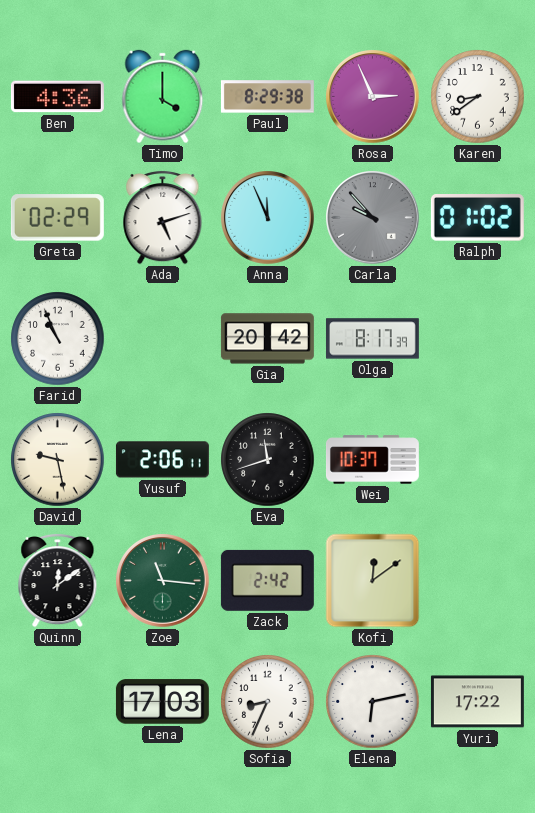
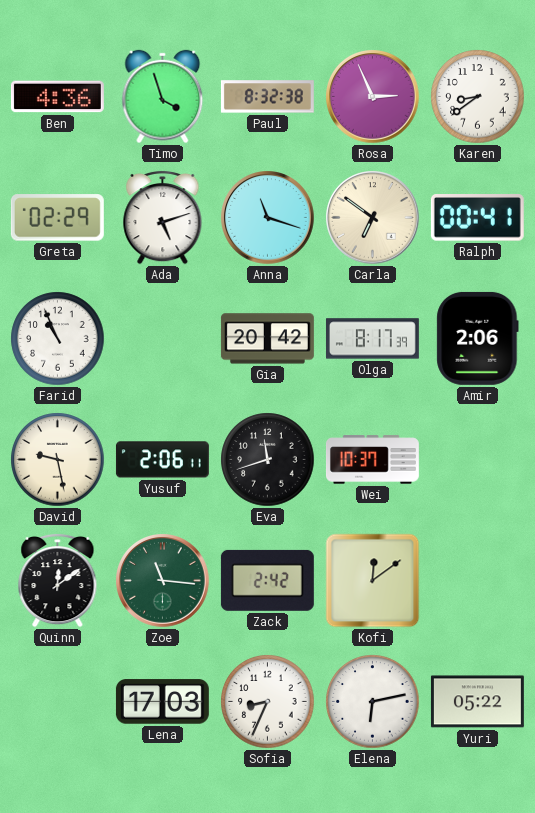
Timo: 4:00 -> 3:57
Paul: 8:29 -> 8:32
Anna: 11:56 -> 11:18
Carla: 9:53 -> 6:51
Carla dial: grey -> cream
Ralph: 01:02 -> 00:41
Amir: none -> 2:06
Yuri: 17:22 -> 05:22
